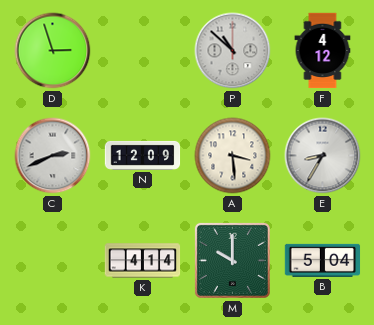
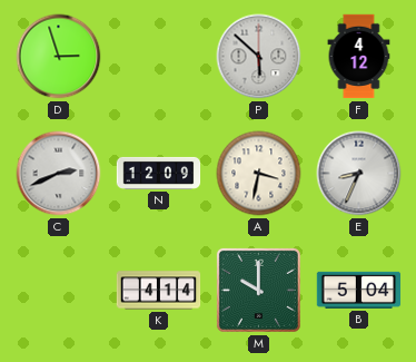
P: 10:52 -> 5:52
A: 3:29 -> 3:32
E: 8:35 -> 8:34
